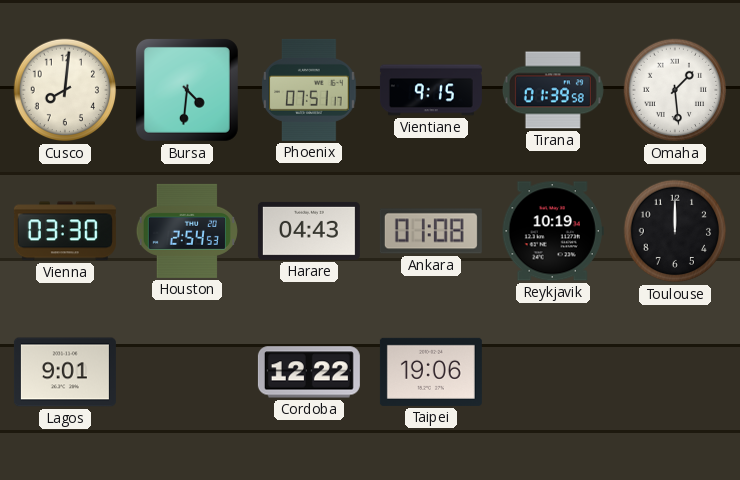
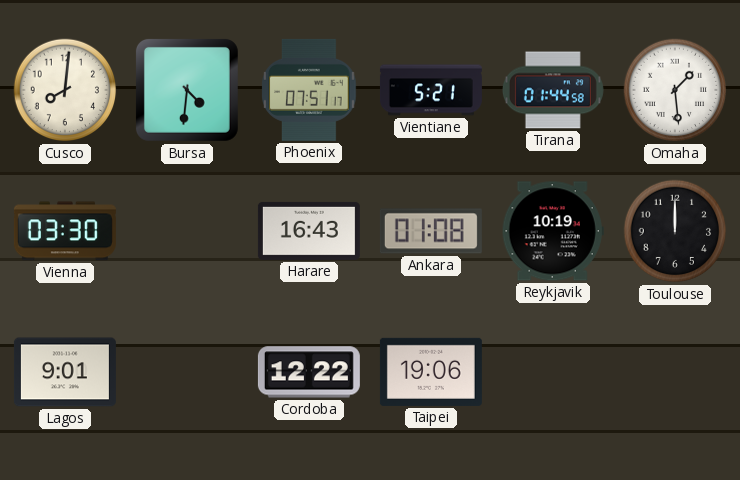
Vientiane: 9:15 -> 5:21
Tirana: 01:39 -> 01:44
Houston: 2:54 -> none
Harare: 04:43 -> 16:43
